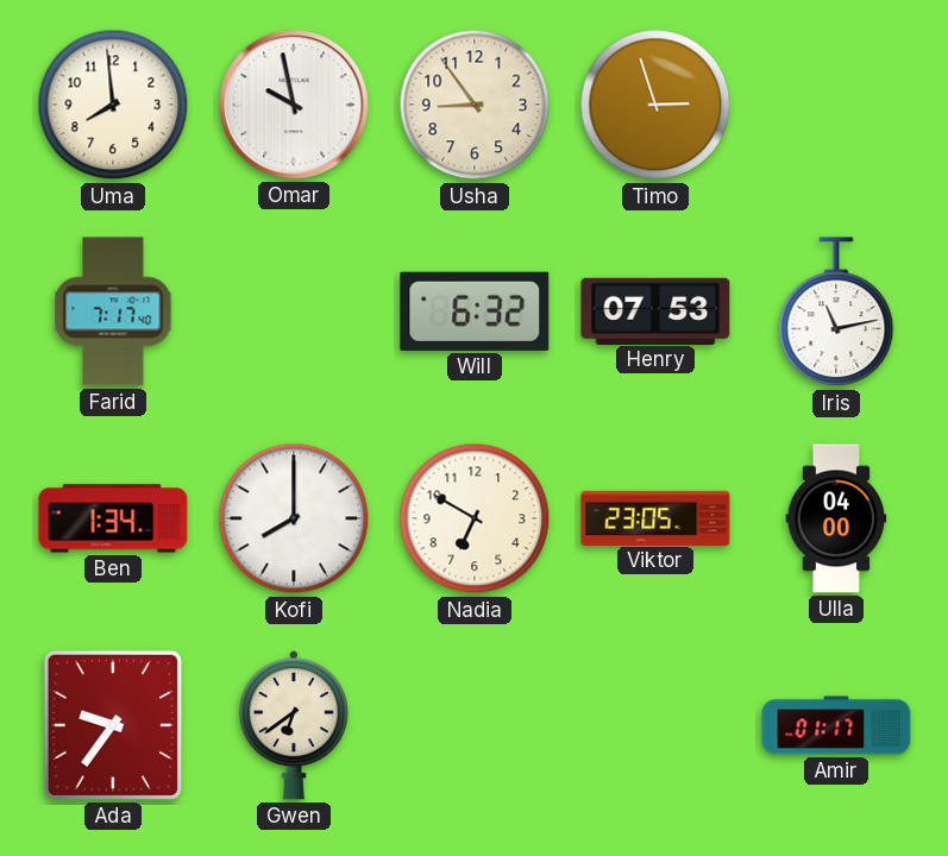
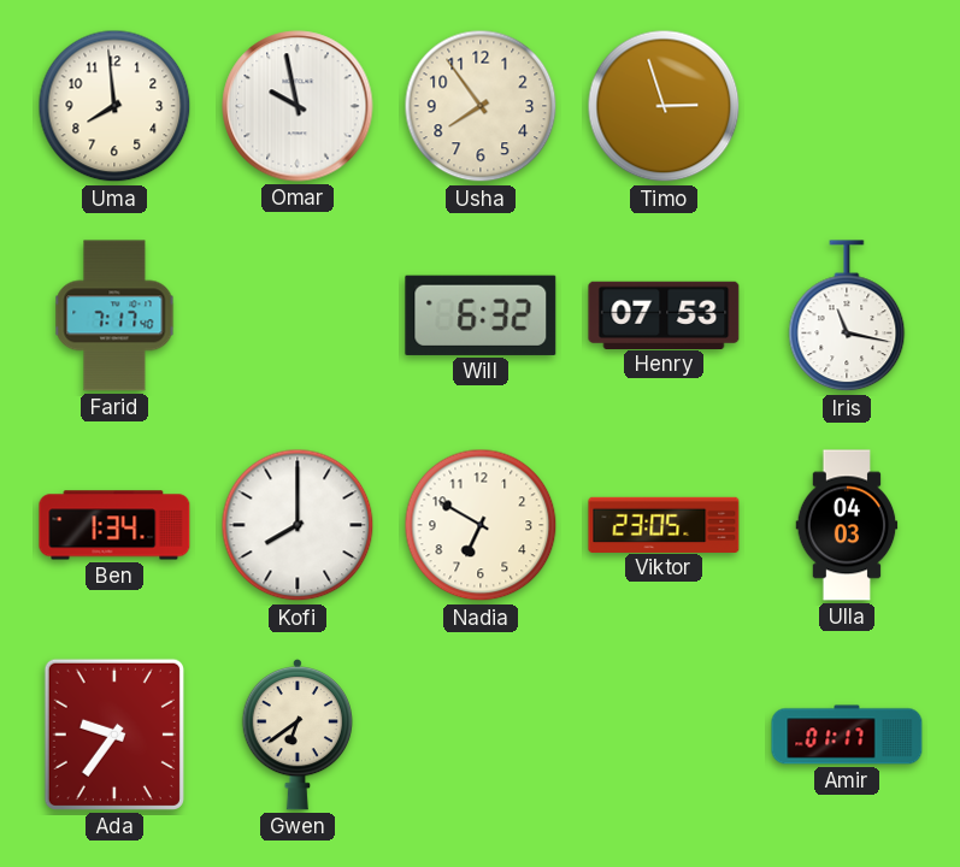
Usha: 8:54 -> 7:54
Iris: 11:13 -> 11:17
Ulla: 04:00 -> 04:03
